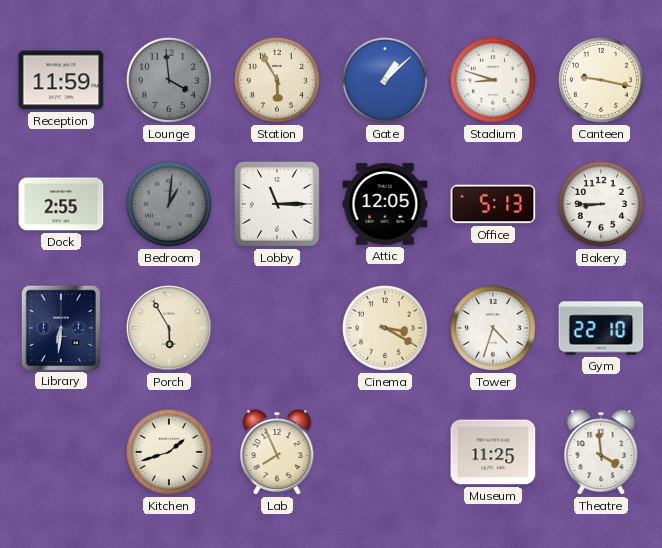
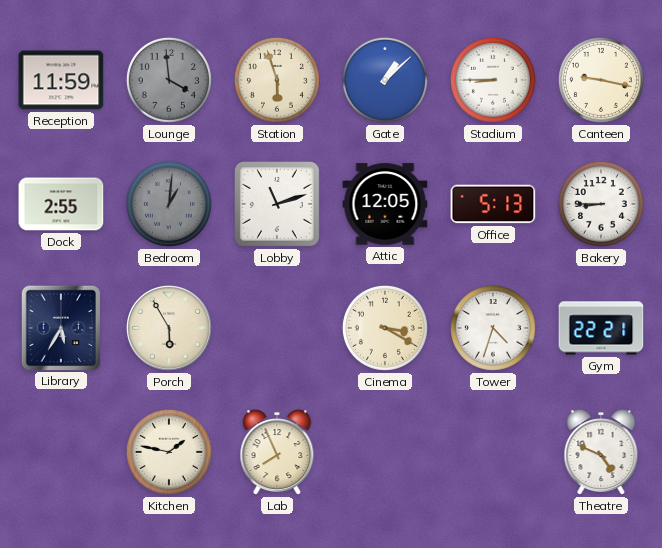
Station: 5:55 -> 5:57
Stadium: 8:48 -> 8:45
Lobby: 11:15 -> 11:12
Library: 6:31 -> 5:35
Gym: 22:10 -> 22:21
Kitchen: 1:42 -> 1:47
Museum: 11:25 -> none
Theatre: 3:59 -> 4:49
